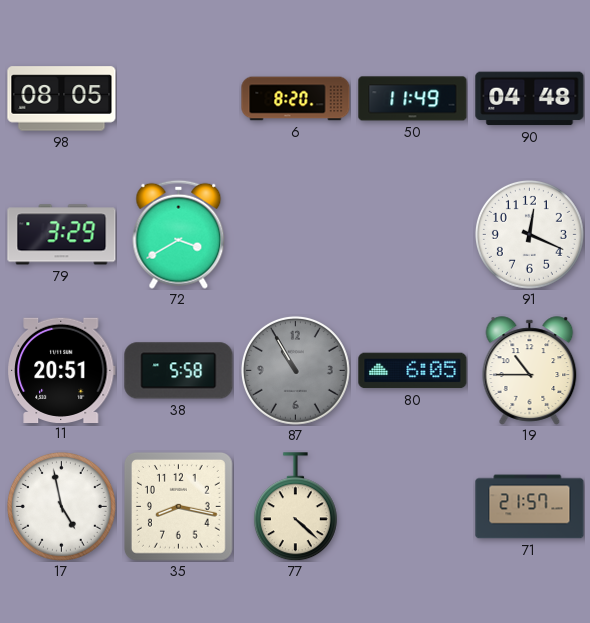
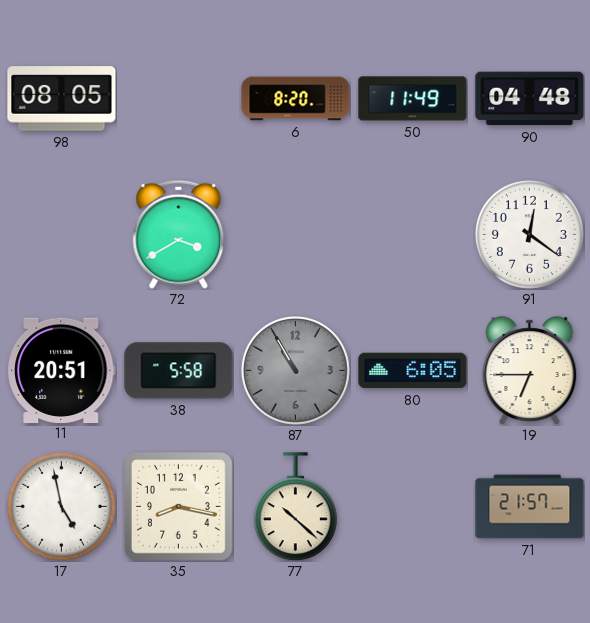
79: 3:29 -> none
91: 12:19 -> 12:21
19: 10:45 -> 6:45
77: 4:22 -> 10:22
